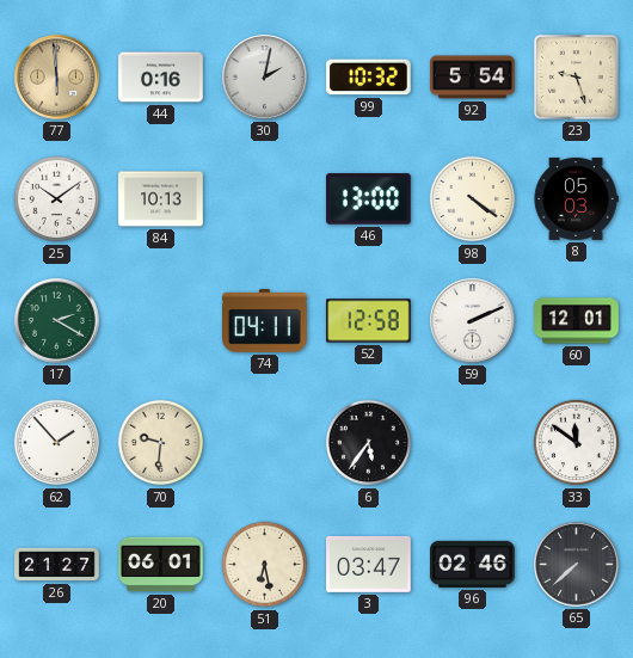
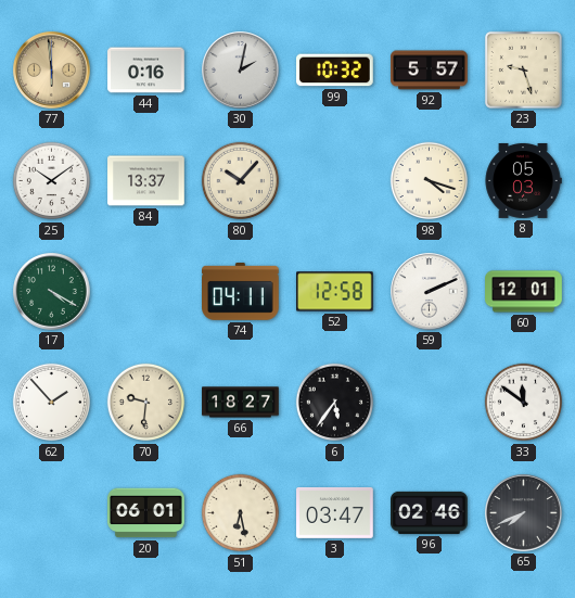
92: 5:54 -> 5:57
84: 10:13 -> 13:37
80: none -> 10:07
46: 13:00 -> none
98: 4:21 -> 4:18
17: 2:20 -> 4:20
66: none -> 18:27
26: 21:27 -> none
65: 7:38 -> 7:41
